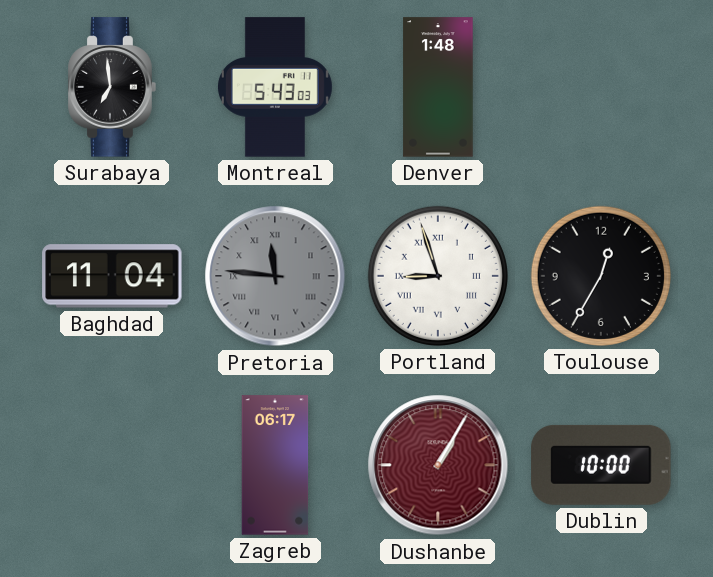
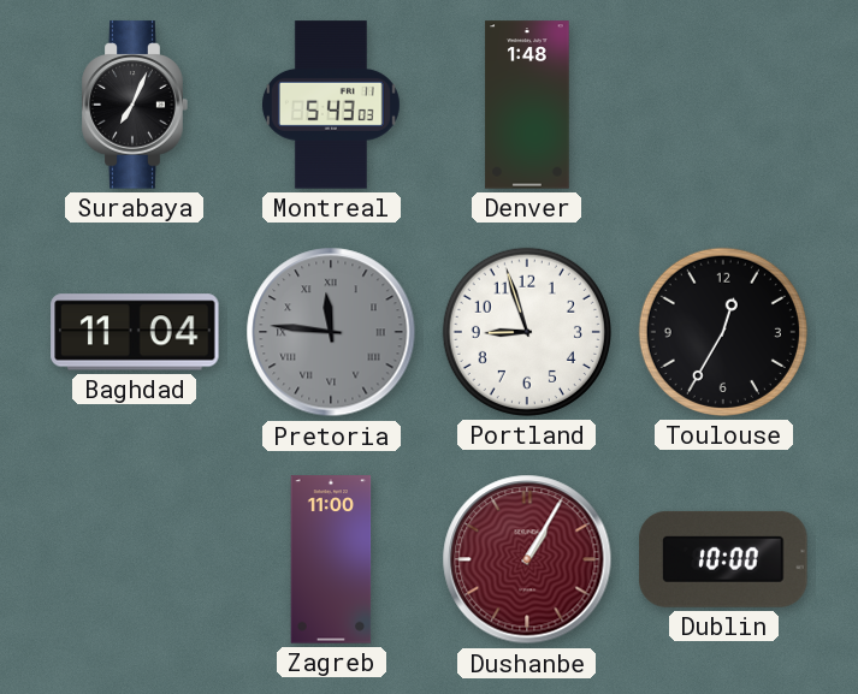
Surabaya: 6:59 -> 7:04
Portland numerals: Roman -> Arabic
Zagreb: 06:17 -> 11:00
